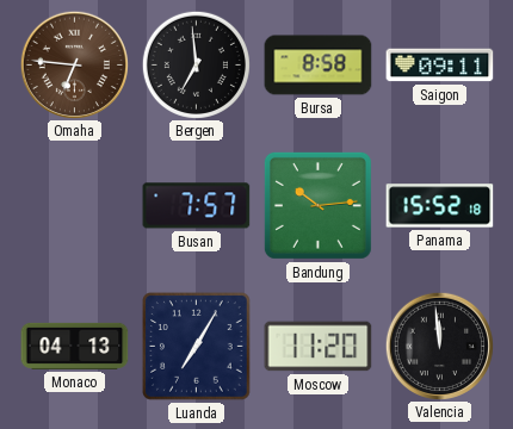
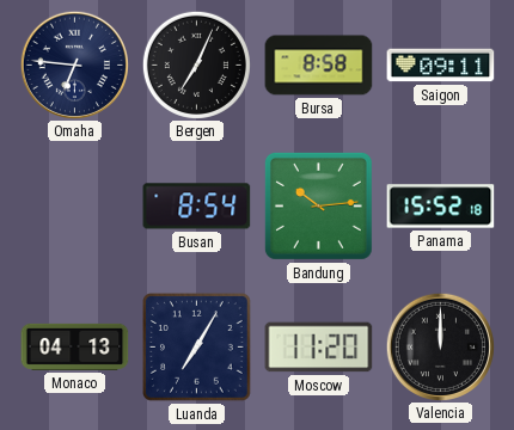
Omaha dial: brown -> navy
Bergen: 6:59 -> 7:04
Busan: 7:57 -> 8:54
Valencia: 11:59 -> 12:00
